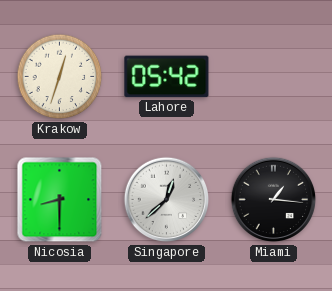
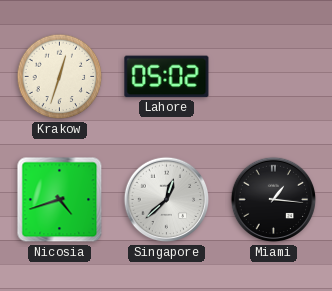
Lahore: 05:42 -> 05:02
Nicosia: 8:30 -> 4:42
